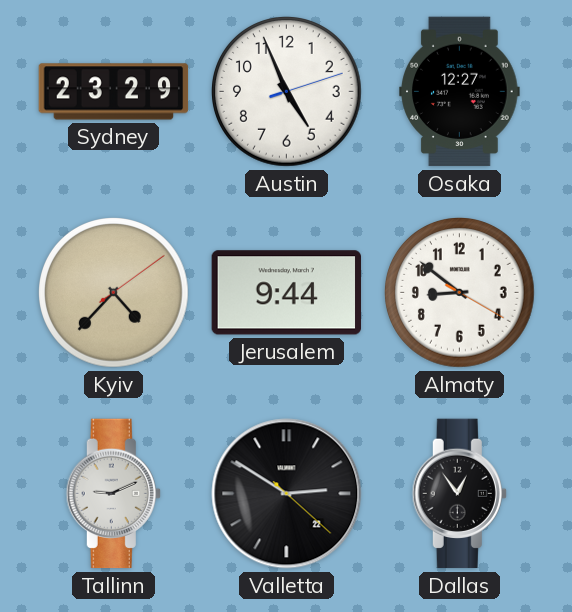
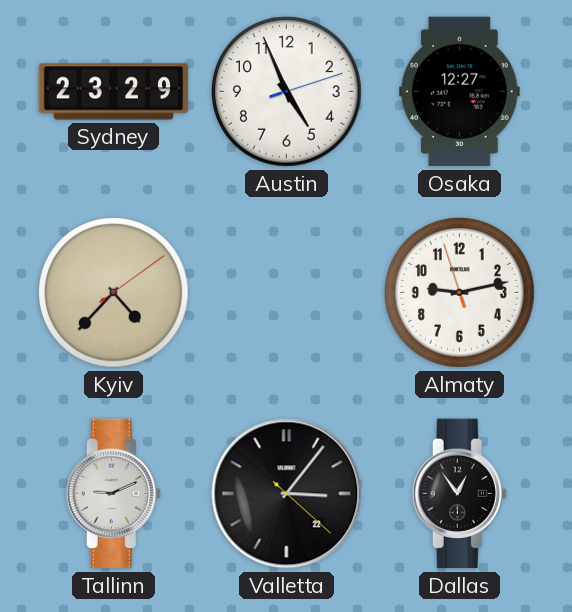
Jerusalem: 9:44 -> none
Almaty: 8:51 -> 9:12
Valletta: 2:50 -> 3:06
